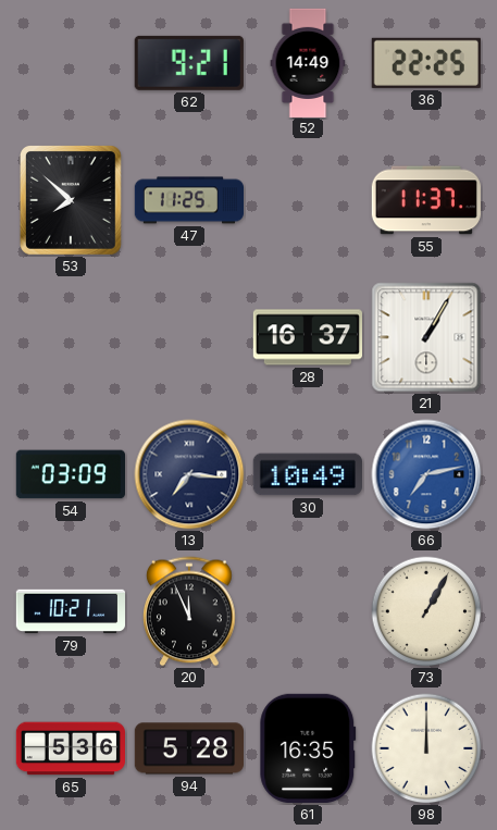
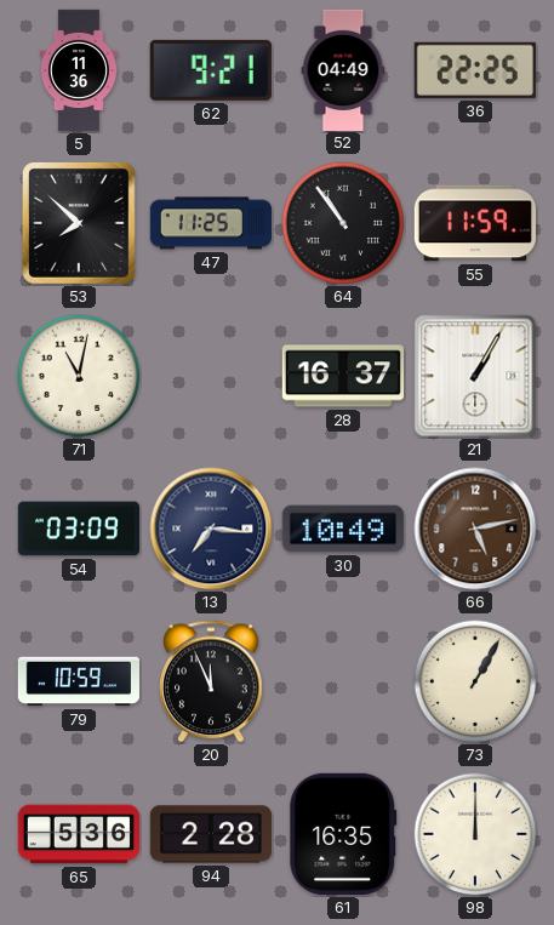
5: none -> 11:36
52: 14:49 -> 04:49
64: none -> 10:54
55: 11:37 -> 11:59
71: none -> 11:02
66: 7:13 -> 5:13
66 dial: blue -> brown
79: 10:21 -> 10:59
94: 5:28 -> 2:28
